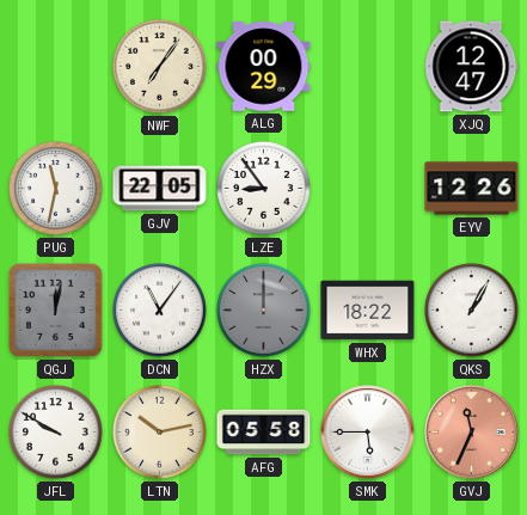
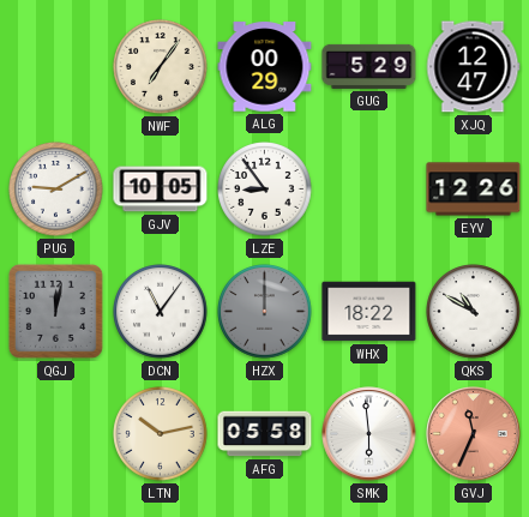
GUG: none -> 5:29
PUG: 11:32 -> 9:10
GJV: 22:05 -> 10:05
QKS: 1:05 -> 10:50
JFL: 9:50 -> none
SMK: 5:45 -> 5:59
